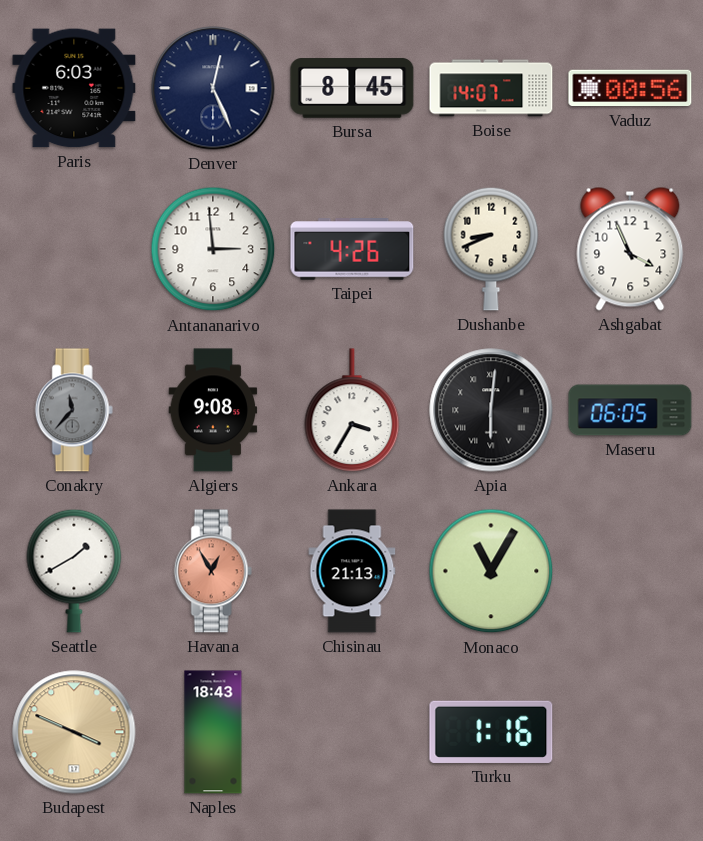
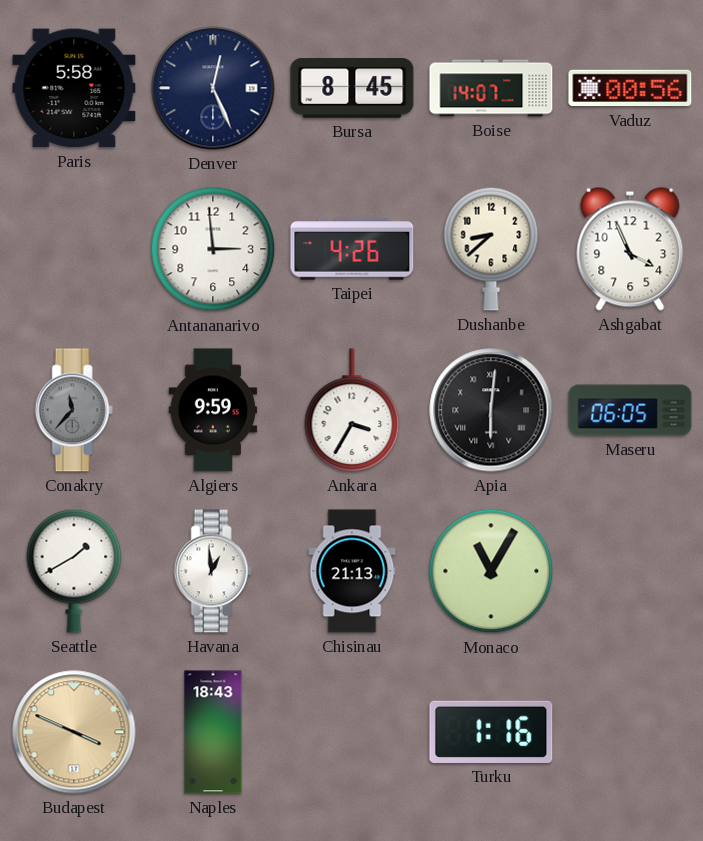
Paris: 6:03 -> 5:58
Dushanbe: 8:41 -> 8:38
Algiers: 9:08 -> 9:59
Havana: 12:55 -> 12:59
Havana dial: salmon -> white
